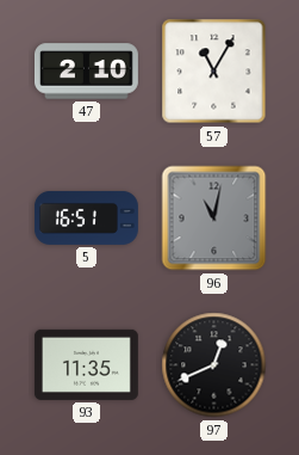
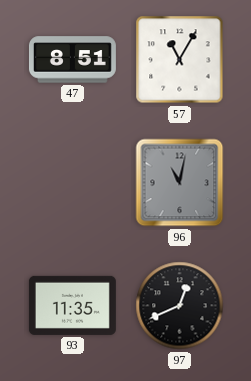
47: 2:10 -> 8:51
5: 16:51 -> none
